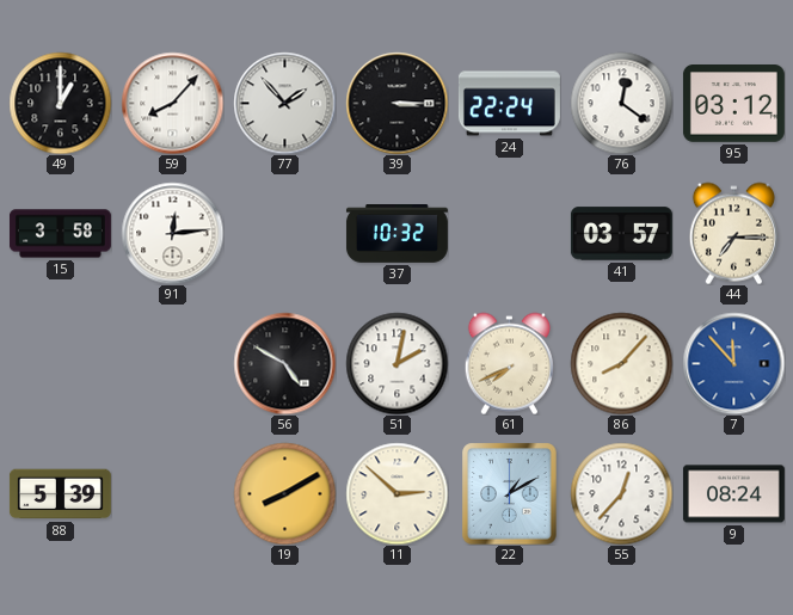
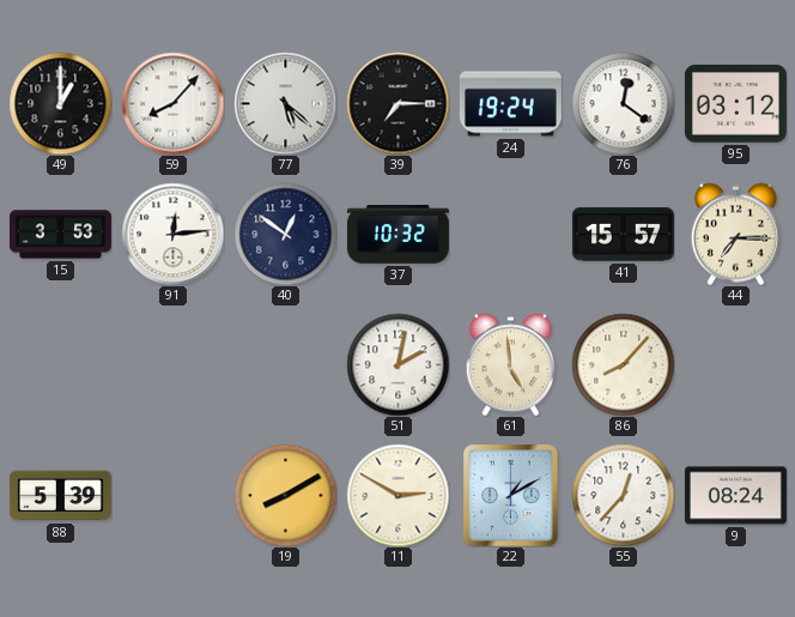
77: 1:53 -> 5:22
39: 3:15 -> 7:15
24: 22:24 -> 19:24
15: 3:58 -> 3:53
40: none -> 12:51
41: 03:57 -> 15:57
56: 4:50 -> none
61: 7:41 -> 4:59
7: 11:53 -> none
11: 2:52 -> 2:50
